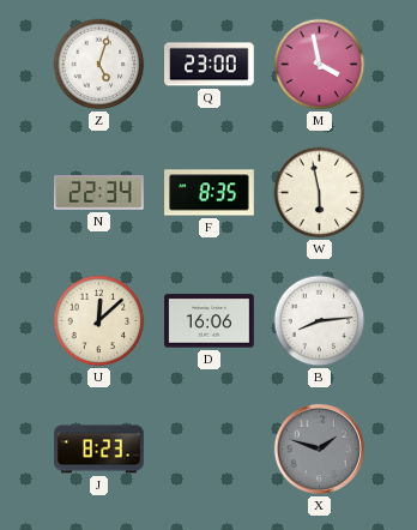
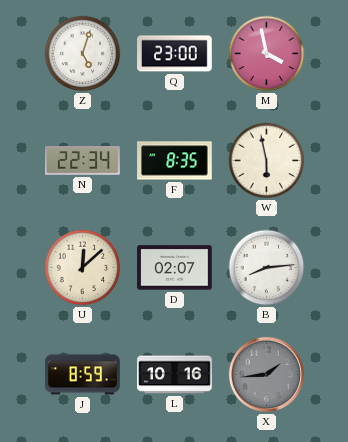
D: 16:06 -> 02:07
J: 8:23 -> 8:59
L: none -> 10:16
X: 1:48 -> 1:44
